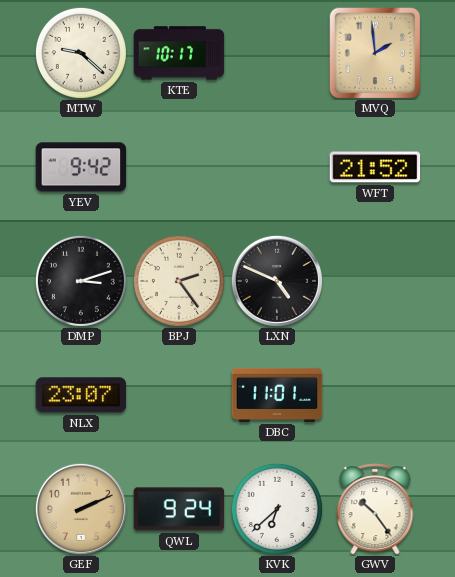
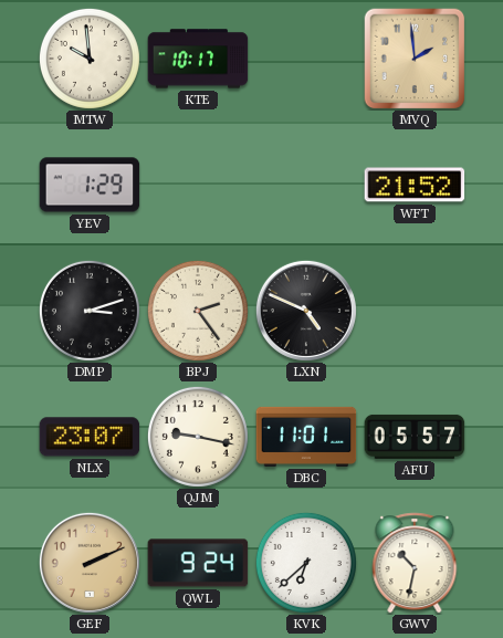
MTW: 9:22 -> 9:59
YEV: 9:42 -> 1:29
QJM: none -> 9:17
AFU: none -> 05:57
GWV: 10:24 -> 10:32
